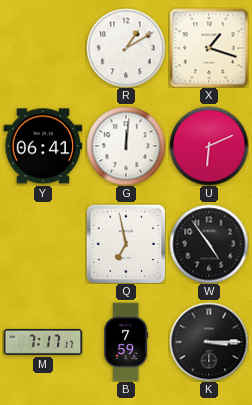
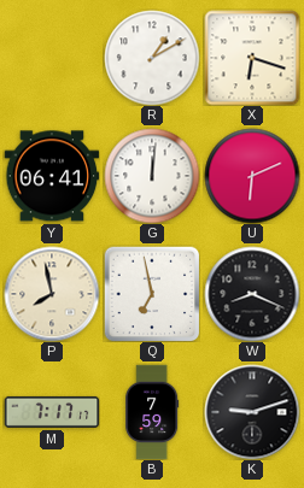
X: 1:18 -> 6:18
P: none -> 7:58
W: 4:54 -> 8:19
K: 3:15 -> 9:12
